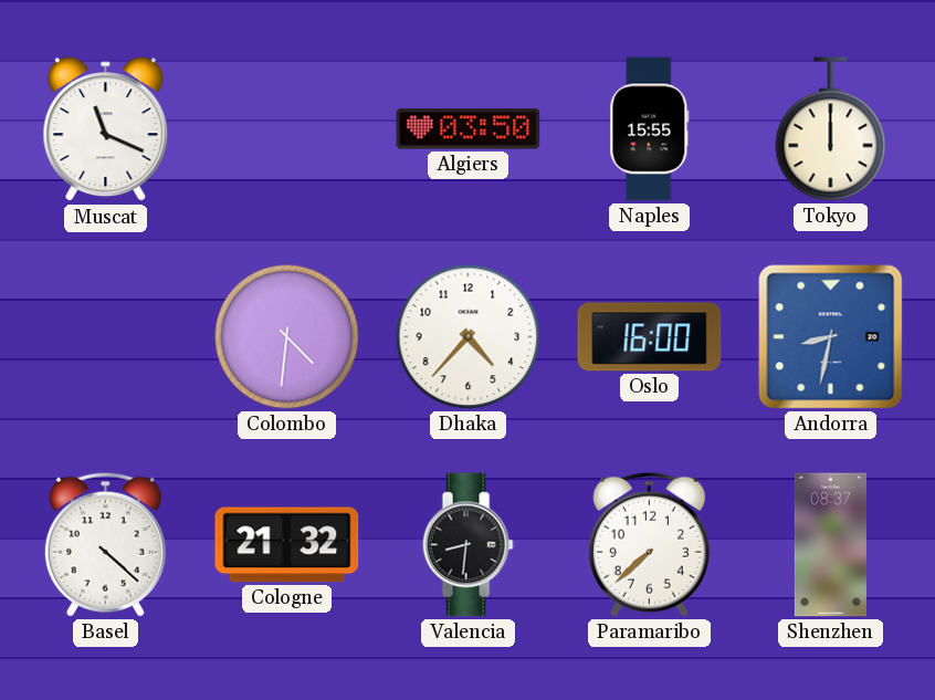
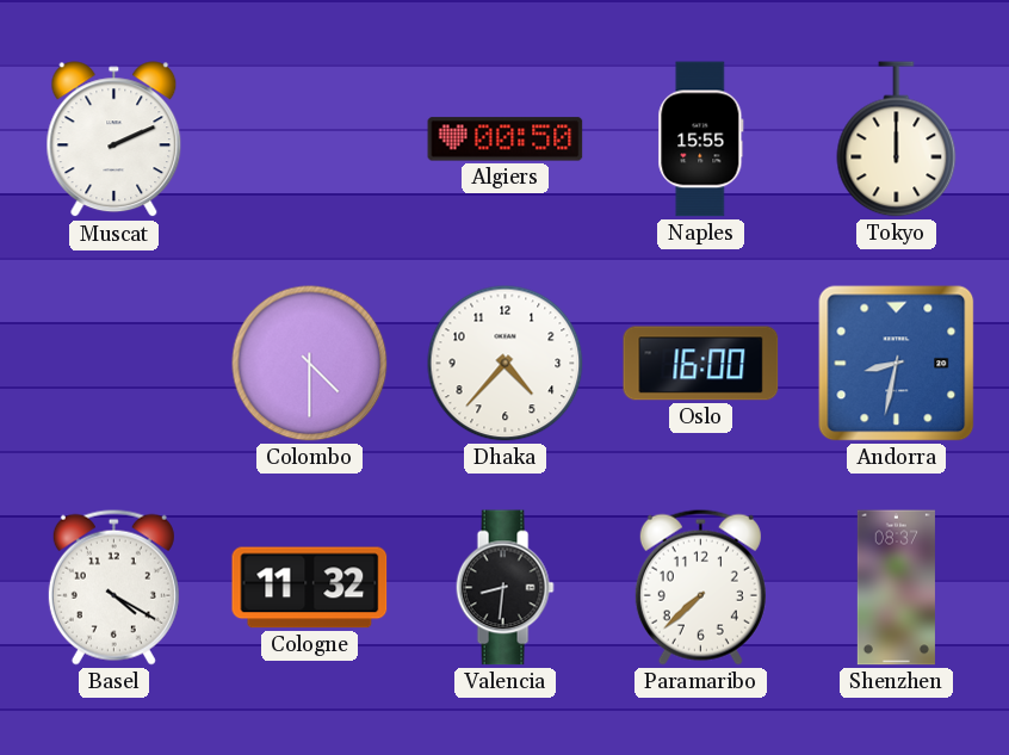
Muscat: 11:19 -> 2:11
Algiers: 03:50 -> 00:50
Colombo: 4:31 -> 4:30
Basel: 4:22 -> 4:20
Cologne: 21:32 -> 11:32
